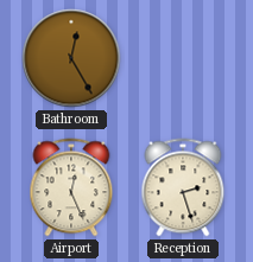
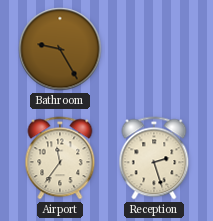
Bathroom: 12:25 -> 9:25
Airport: 12:26 -> 11:36
